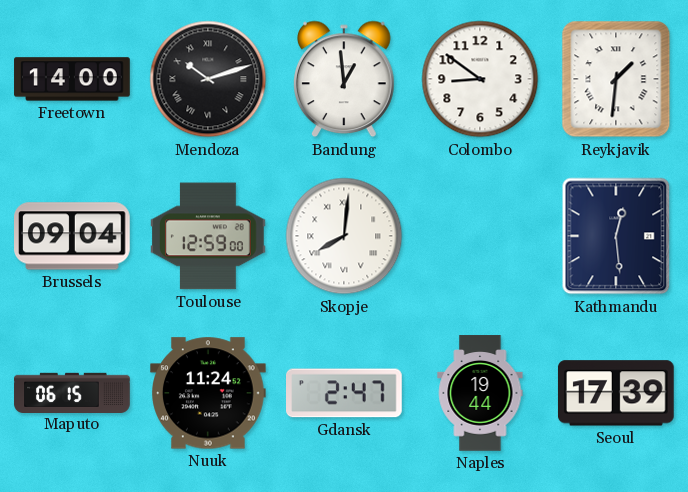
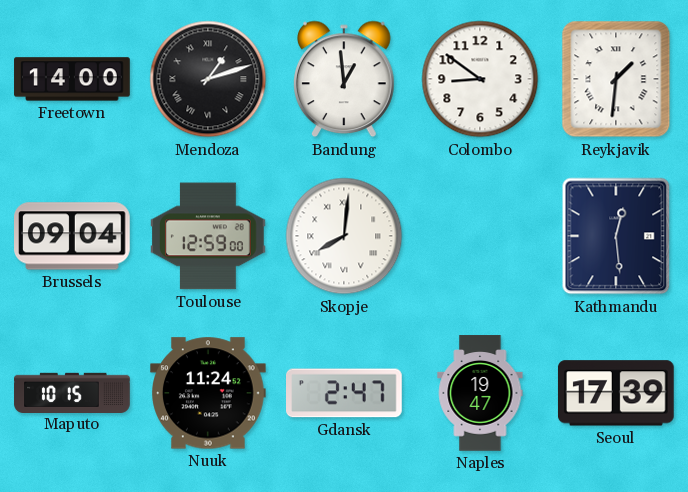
Mendoza: 10:12 -> 1:12
Maputo: 06:15 -> 10:15
Naples: 19:44 -> 19:47
